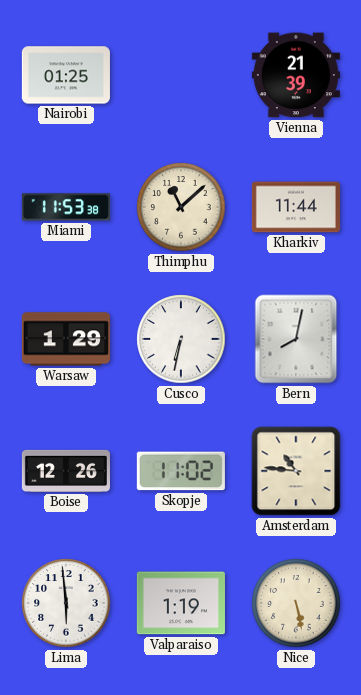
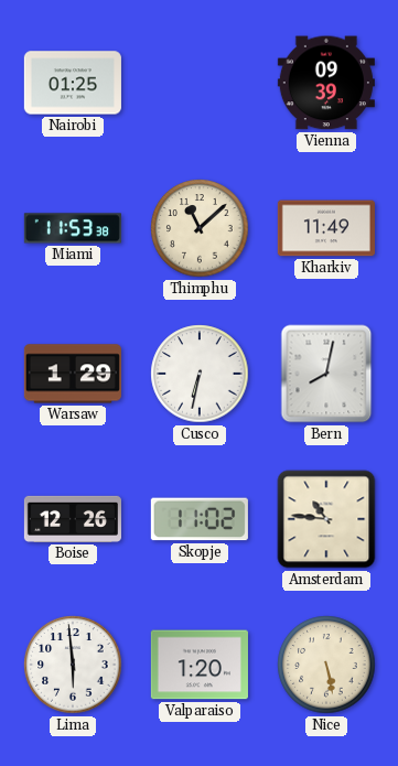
Vienna: 21:39 -> 09:39
Kharkiv: 11:44 -> 11:49
Valparaiso: 1:19 -> 1:20
